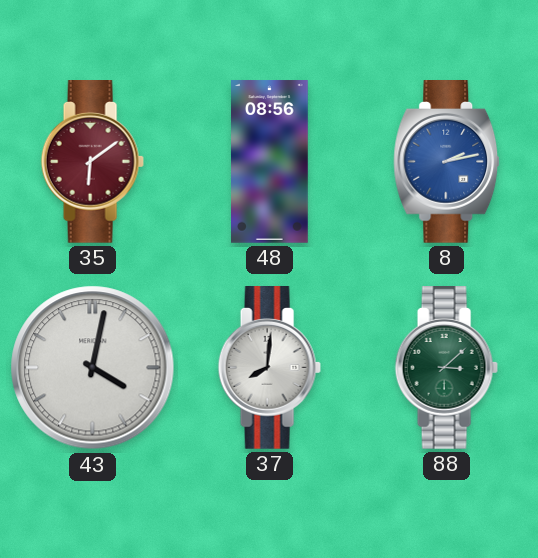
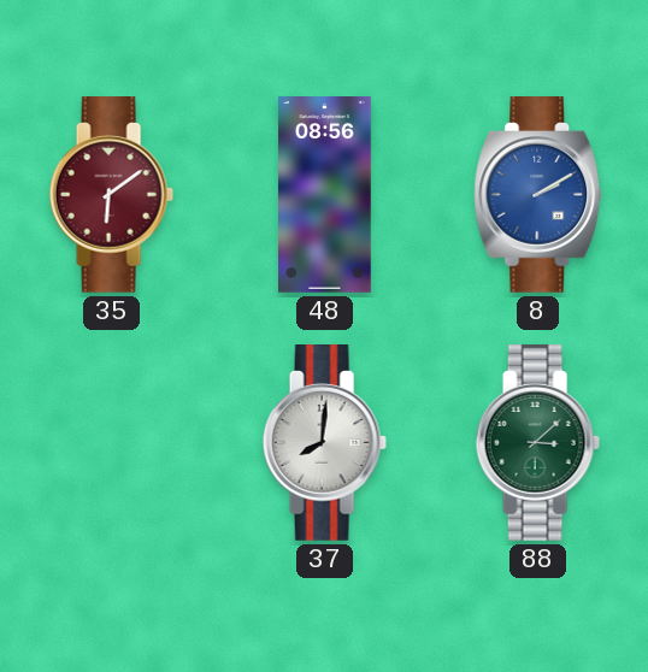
8: 2:13 -> 2:10
43: 4:02 -> none
